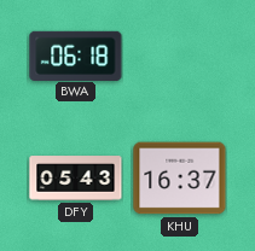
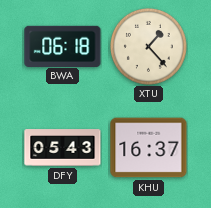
XTU: none -> 1:23
